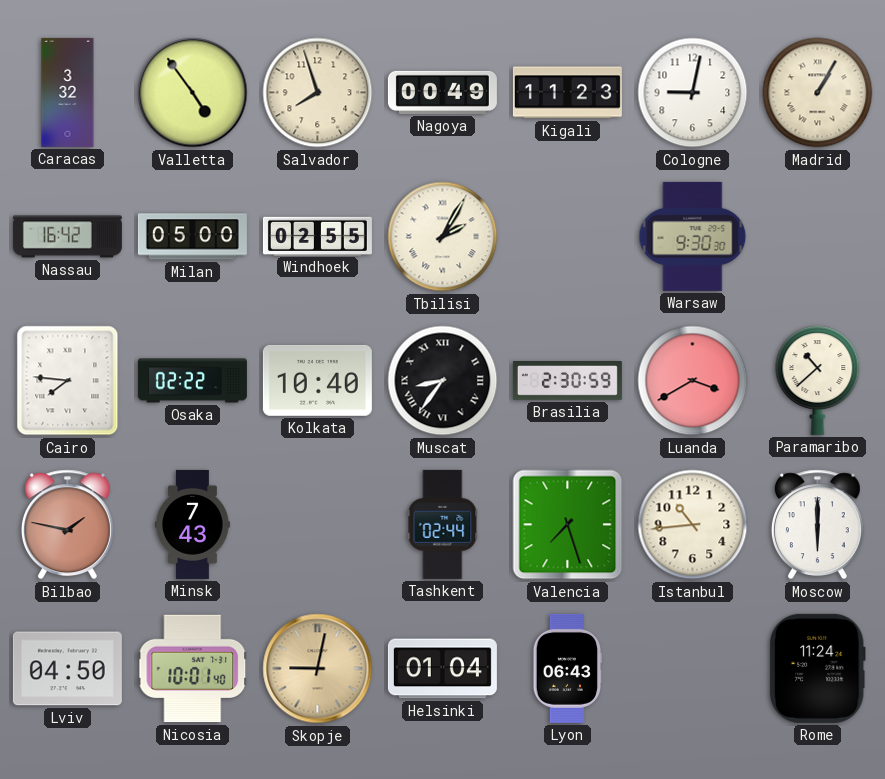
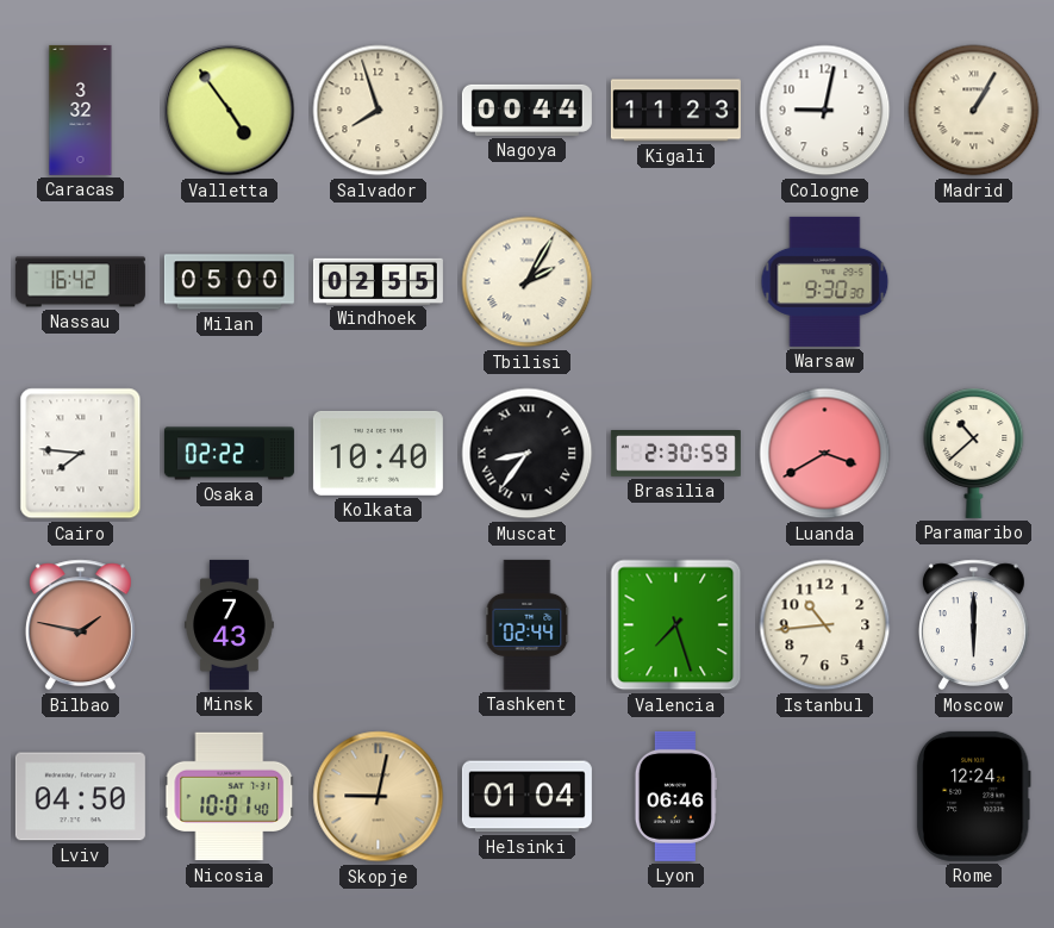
Nagoya: 00:49 -> 00:44
Lyon: 06:43 -> 06:46
Rome: 11:24 -> 12:24
